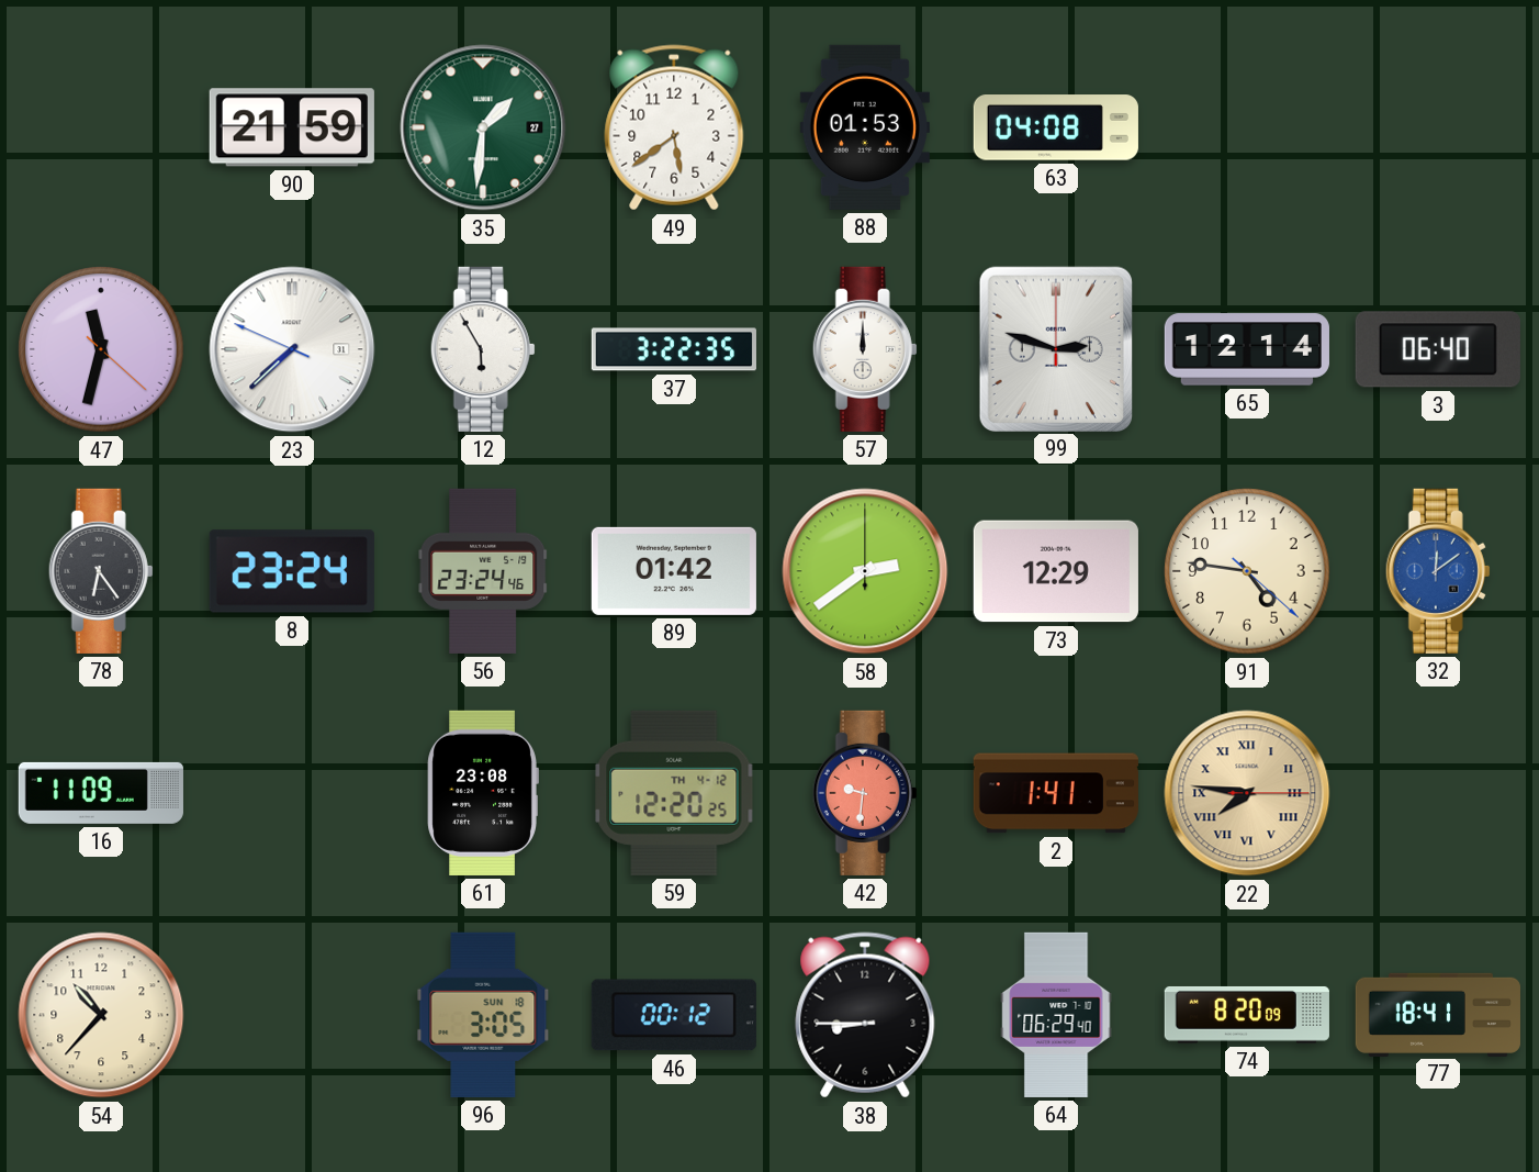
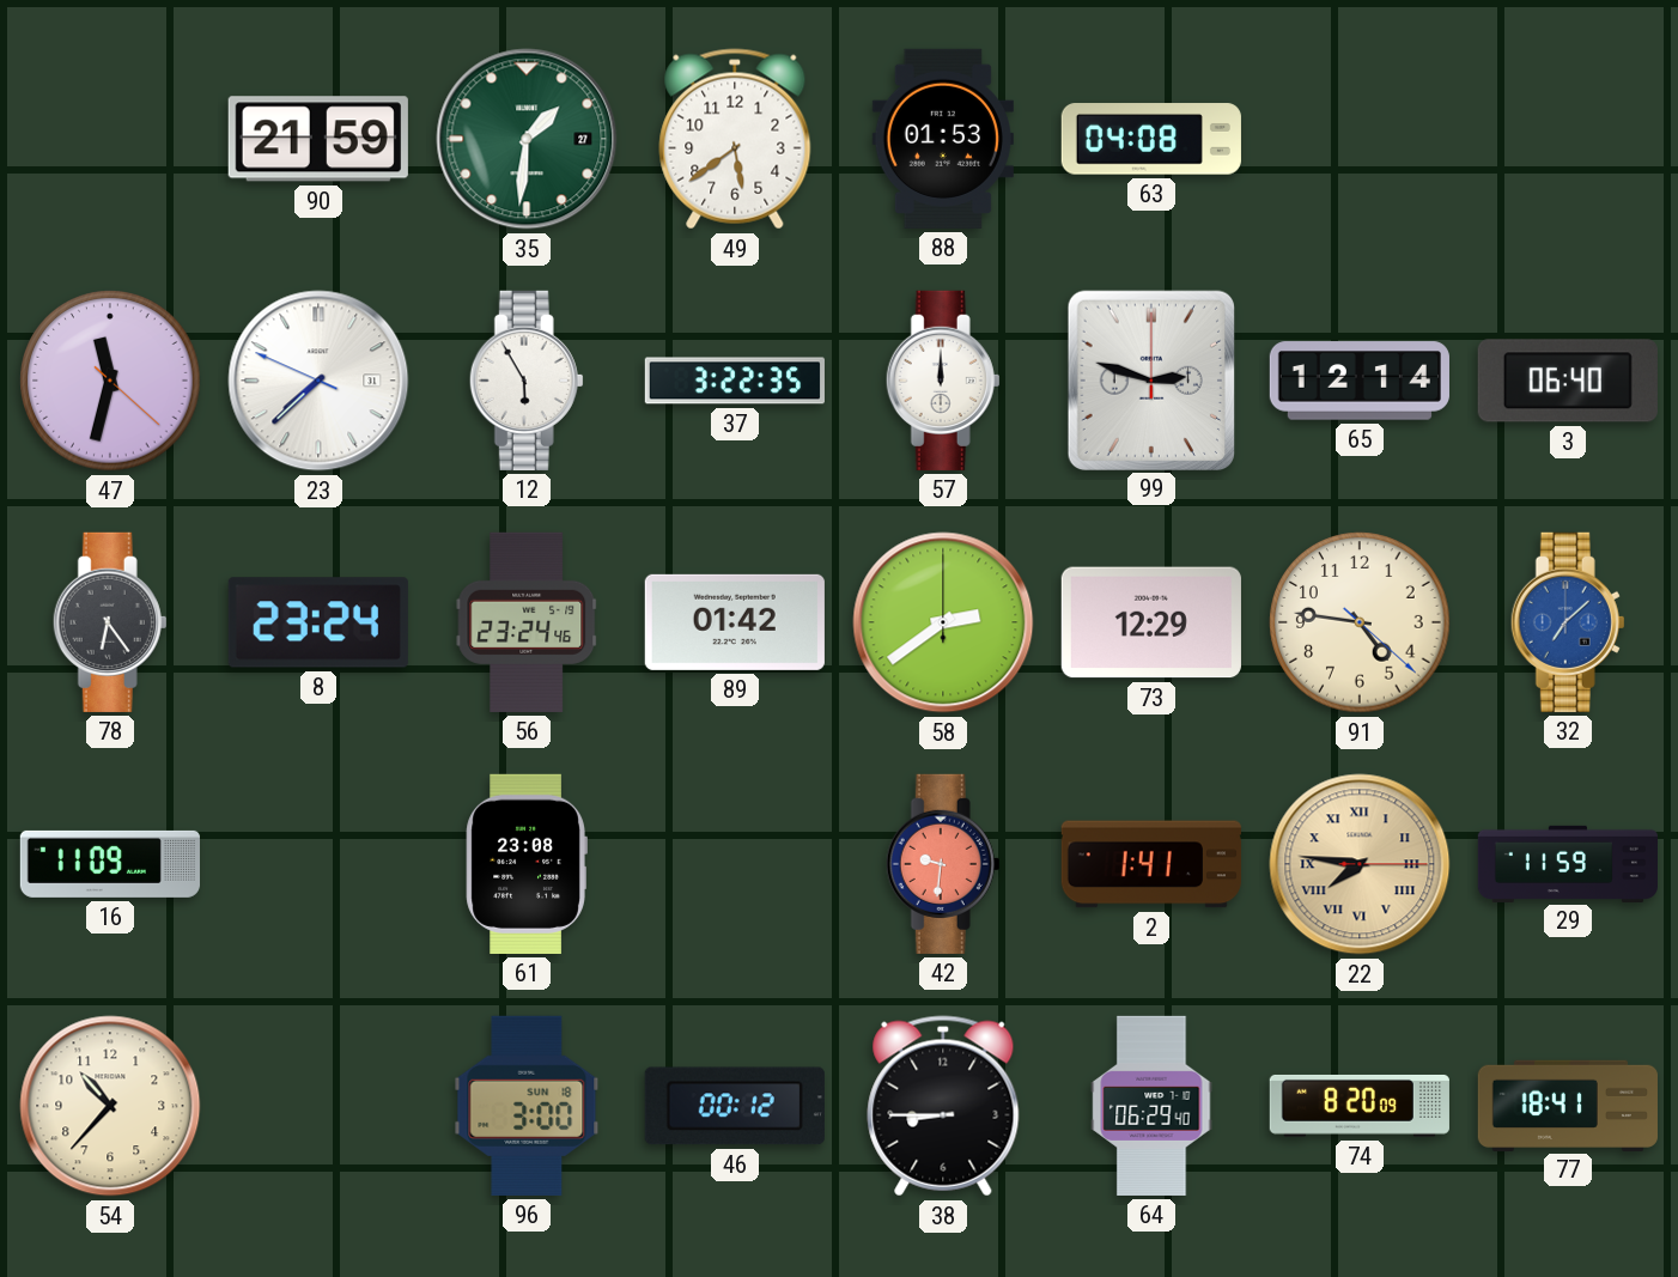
32: 12:09 -> 7:08
59: 12:20 -> none
29: none -> 11:59
96: 3:05 -> 3:00
